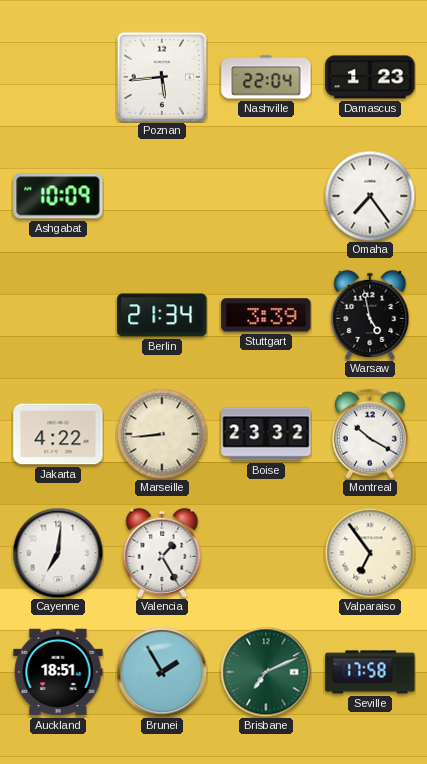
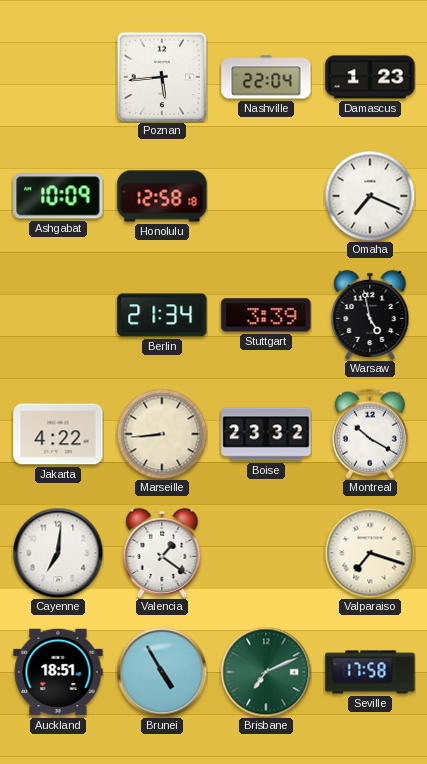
Honolulu: none -> 12:58
Omaha: 7:24 -> 7:19
Valencia: 1:25 -> 1:21
Valparaiso: 6:54 -> 7:18
Brunei: 1:55 -> 4:55
